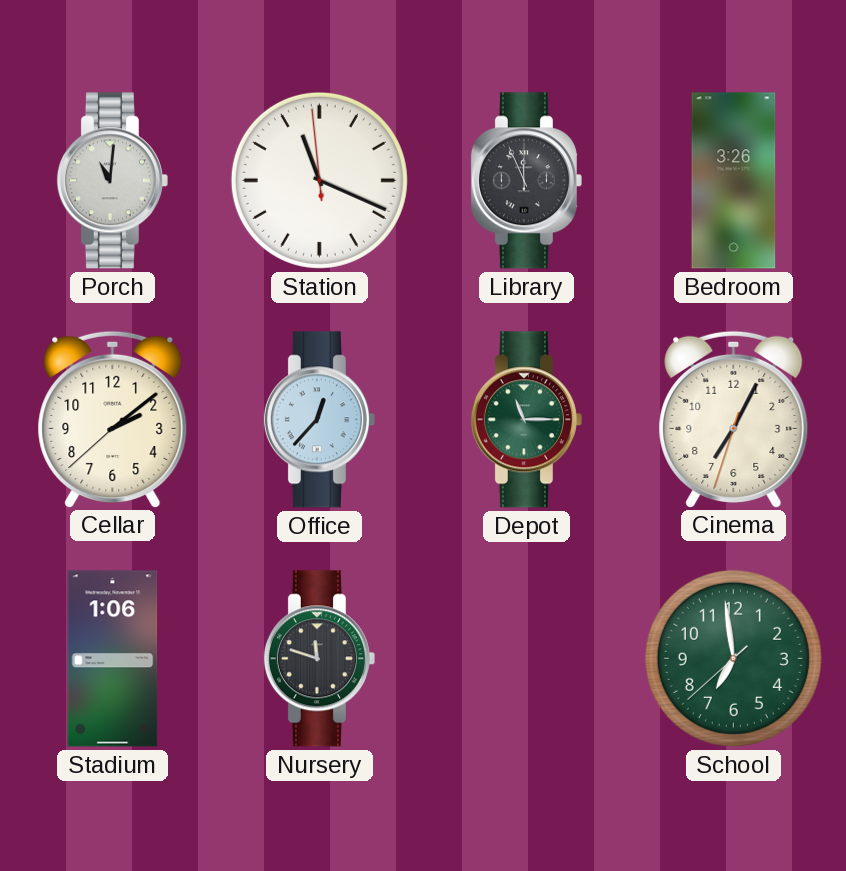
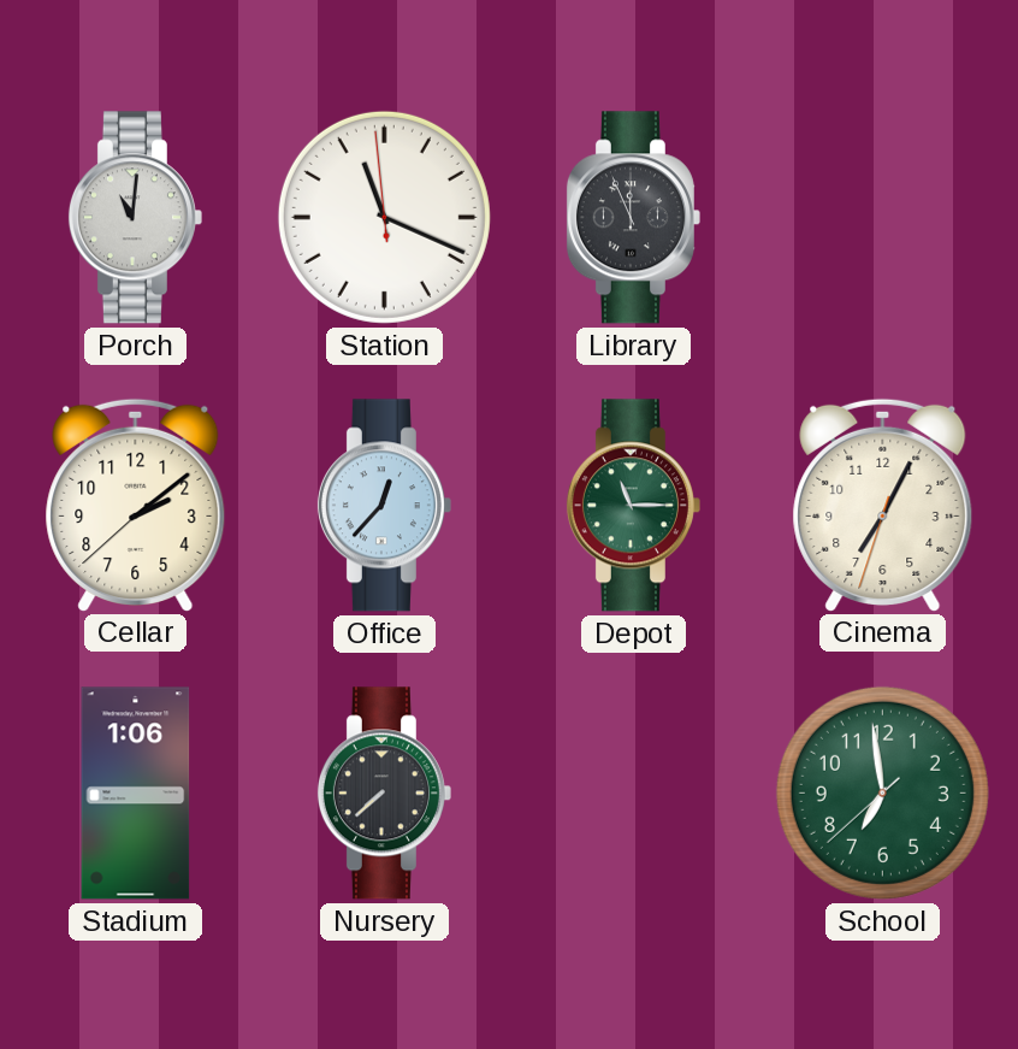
Bedroom: 3:26 -> none
Nursery: 11:48 -> 7:38
